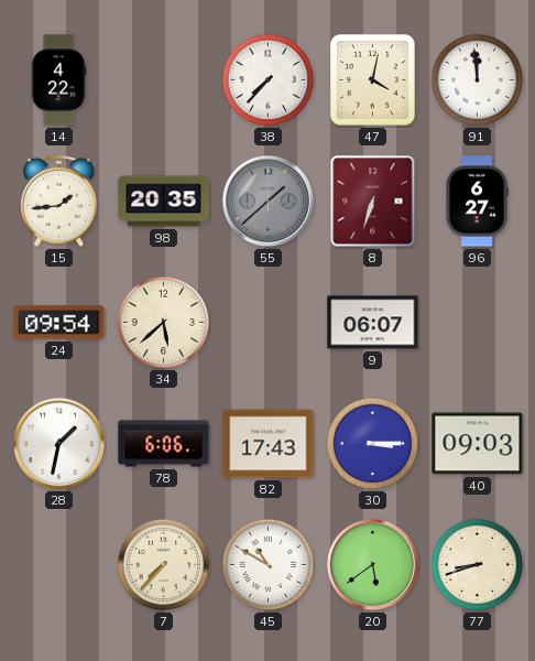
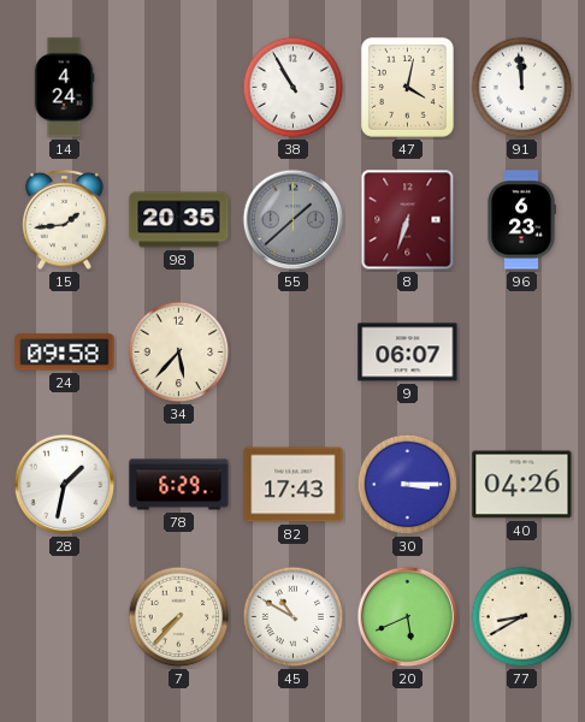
14: 4:22 -> 4:24
38: 7:37 -> 10:55
96: 6:27 -> 6:23
24: 09:54 -> 09:58
34: 5:38 -> 5:37
78: 6:06 -> 6:29
40: 09:03 -> 04:26
20: 5:39 -> 5:41
77: 8:42 -> 8:40
